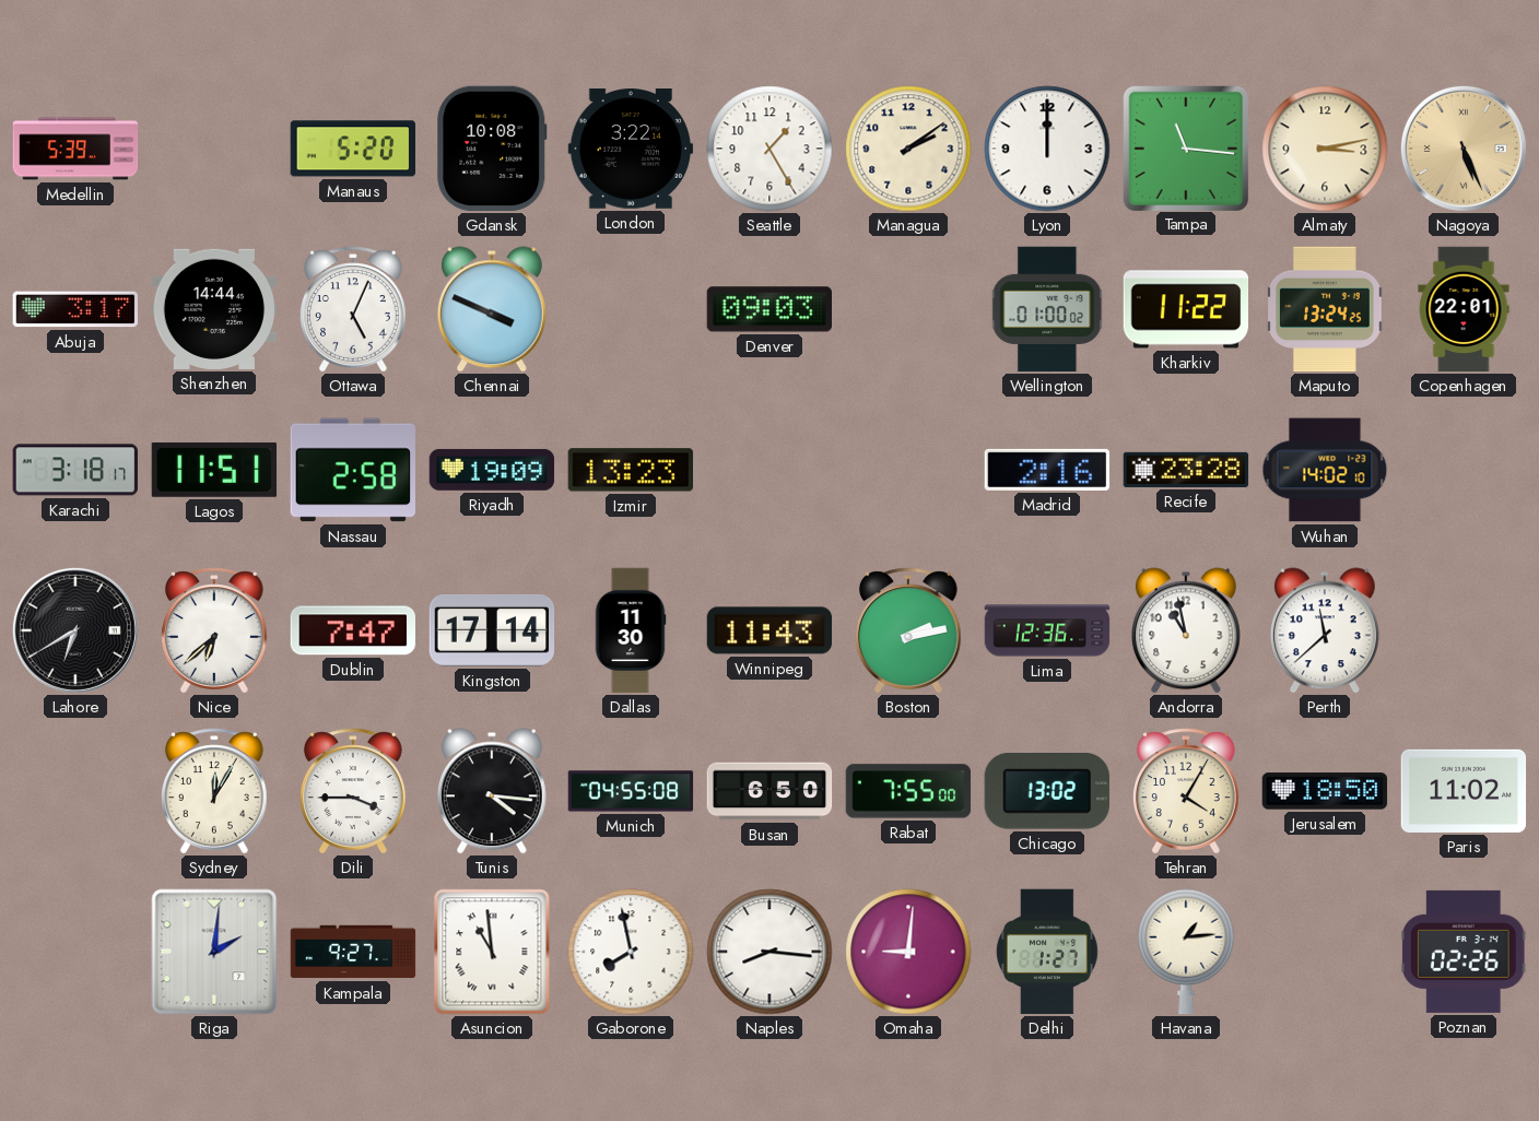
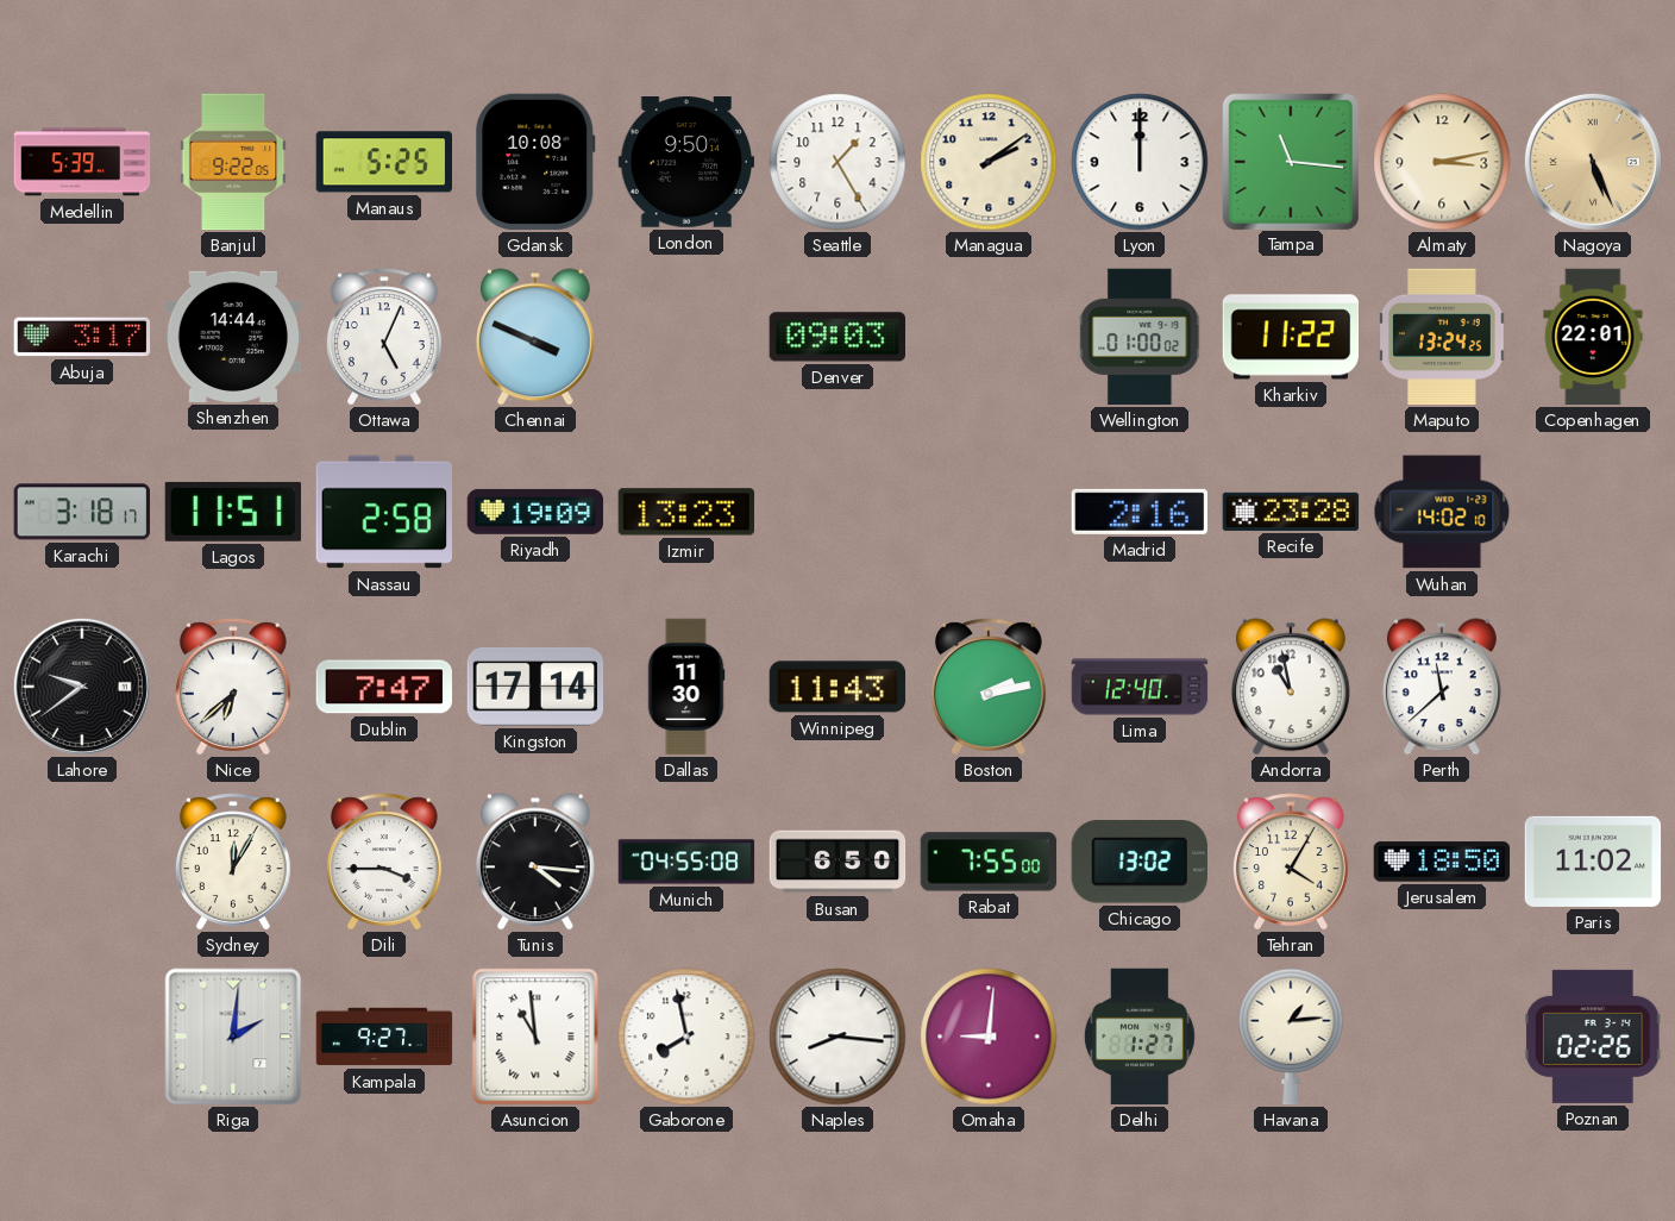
Banjul: none -> 9:22
Manaus: 5:20 -> 5:25
London: 3:22 -> 9:50
Lahore: 6:40 -> 9:39
Lima: 12:36 -> 12:40
